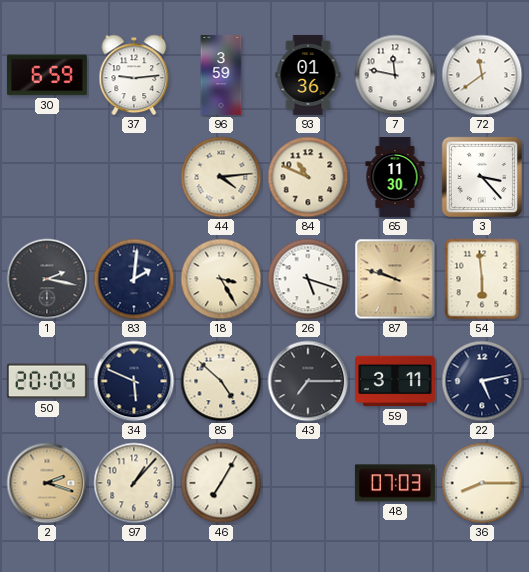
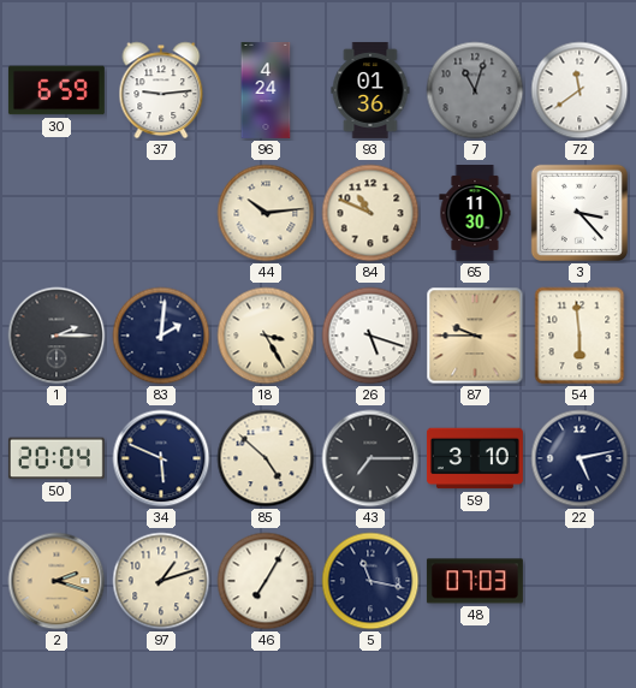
96: 3:59 -> 4:24
7: 11:47 -> 11:03
7 dial: white -> grey
44: 4:14 -> 10:14
1: 2:17 -> 2:15
87: 9:48 -> 9:45
59: 3:11 -> 3:10
97: 1:07 -> 1:12
5: none -> 11:17
36: 8:15 -> none
